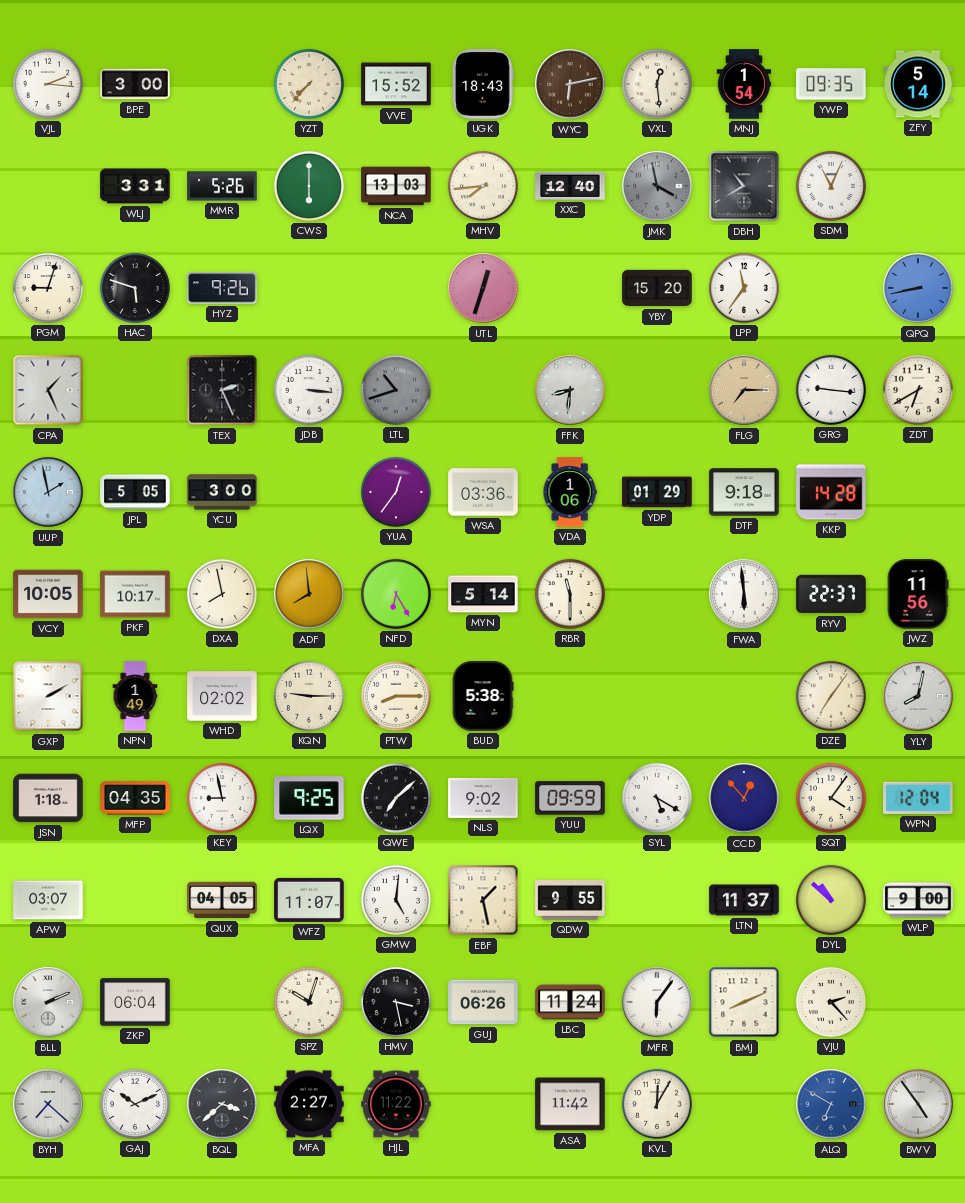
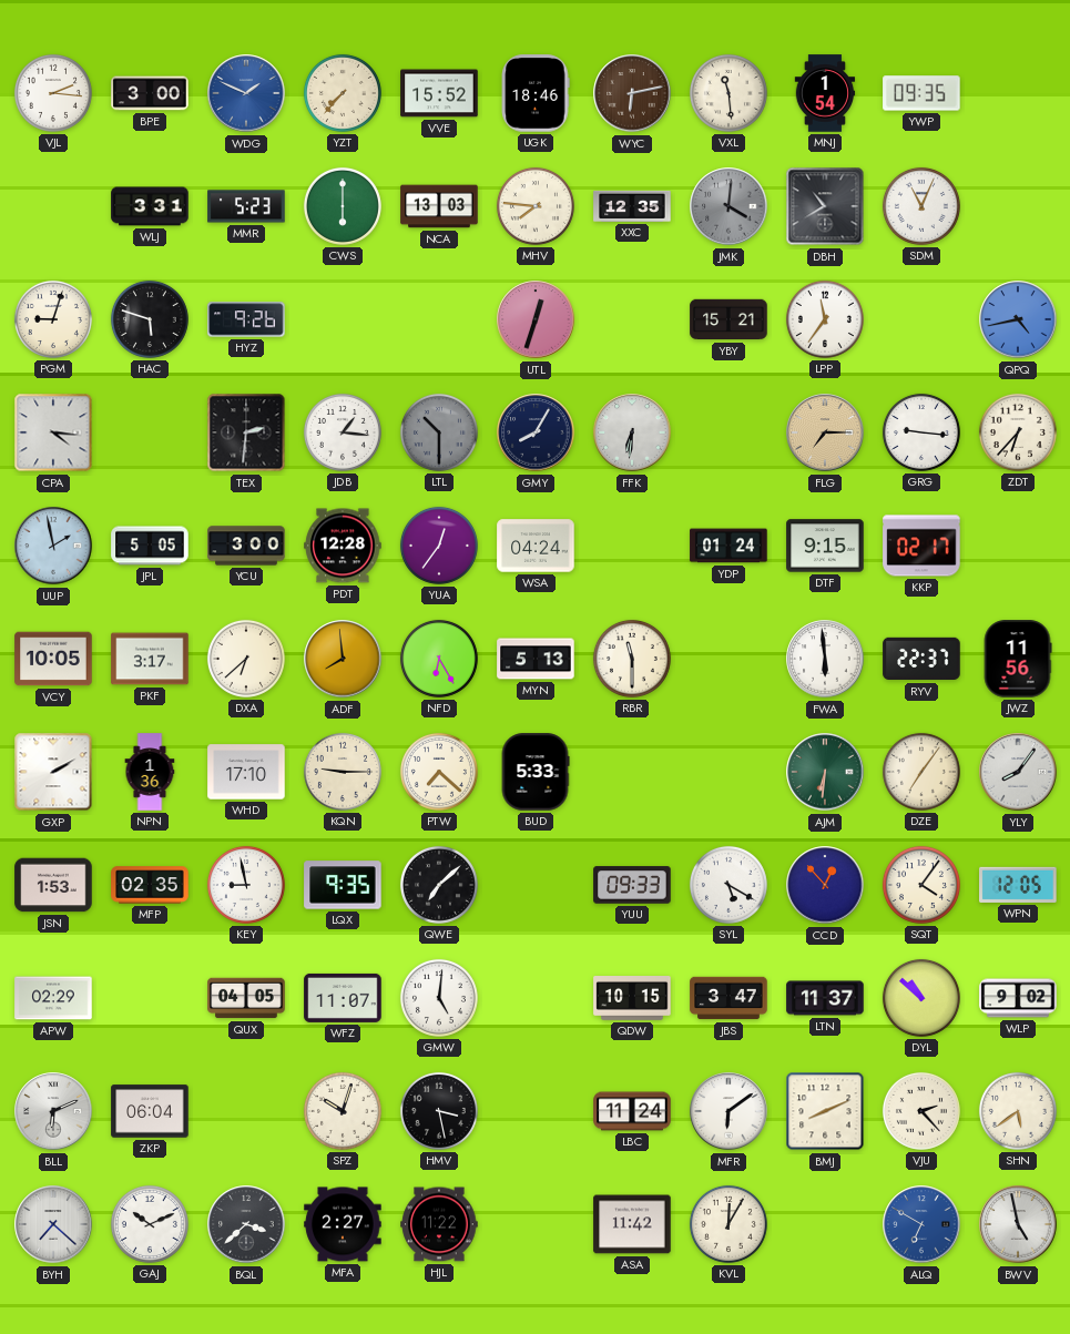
WDG: none -> 1:49
UGK: 18:43 -> 18:46
VXL: 12:29 -> 11:29
ZFY: 5:14 -> none
MMR: 5:26 -> 5:23
MHV: 7:44 -> 7:46
XXC: 12:40 -> 12:35
JMK: 3:58 -> 4:01
YBY: 15:20 -> 15:21
QPQ: 8:43 -> 4:43
CPA: 1:26 -> 4:16
TEX: 2:26 -> 2:31
JDB: 3:16 -> 1:16
LTL: 10:42 -> 10:30
GMY: none -> 8:05
FFK: 8:31 -> 6:31
ZDT: 6:40 -> 6:37
PDT: none -> 12:28
WSA: 03:36 -> 04:24
VDA: 1:06 -> none
YDP: 01:29 -> 01:24
DTF: 9:18 -> 9:15
KKP: 14:28 -> 02:17
PKF: 10:17 -> 3:17
DXA: 7:58 -> 6:38
MYN: 5:14 -> 5:13
NPN: 1:49 -> 1:36
WHD: 02:02 -> 17:10
PTW: 8:15 -> 7:22
BUD: 5:38 -> 5:33
AJM: none -> 6:31
YLY: 8:02 -> 8:06
JSN: 1:18 -> 1:53
MFP: 04:35 -> 02:35
LQX: 9:25 -> 9:35
NLS: 9:02 -> none
YUU: 09:59 -> 09:33
WPN: 12:04 -> 12:05
APW: 03:07 -> 02:29
EBF: 1:28 -> none
QDW: 9:55 -> 10:15
JBS: none -> 3:47
WLP: 9:00 -> 9:02
BLL: 2:11 -> 6:11
GUJ: 06:26 -> none
MFR: 6:06 -> 6:09
SHN: none -> 5:39
BWV: 4:54 -> 4:58
